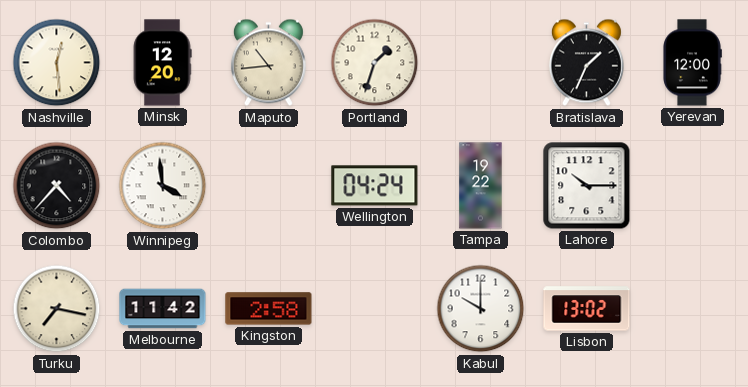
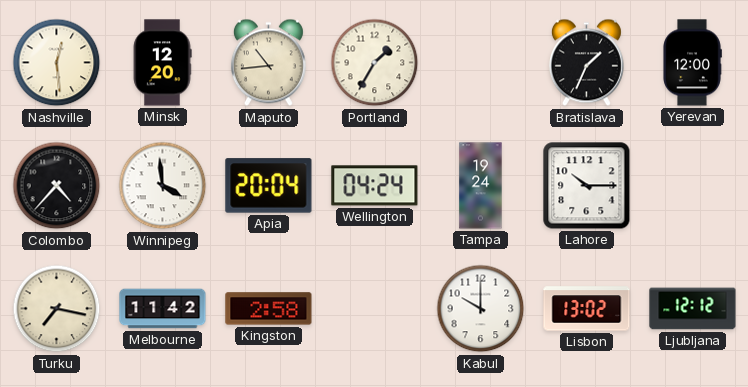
Portland: 1:33 -> 1:35
Apia: none -> 20:04
Tampa: 19:22 -> 19:24
Ljubljana: none -> 12:12
